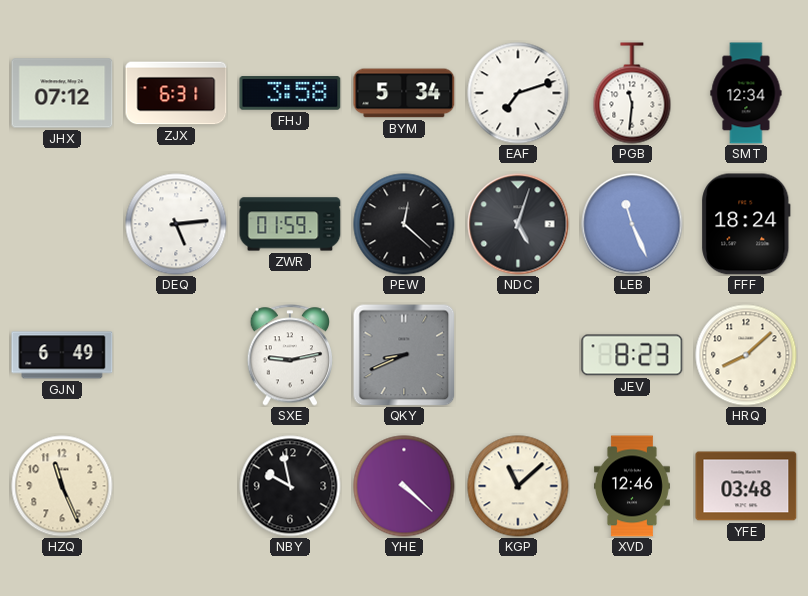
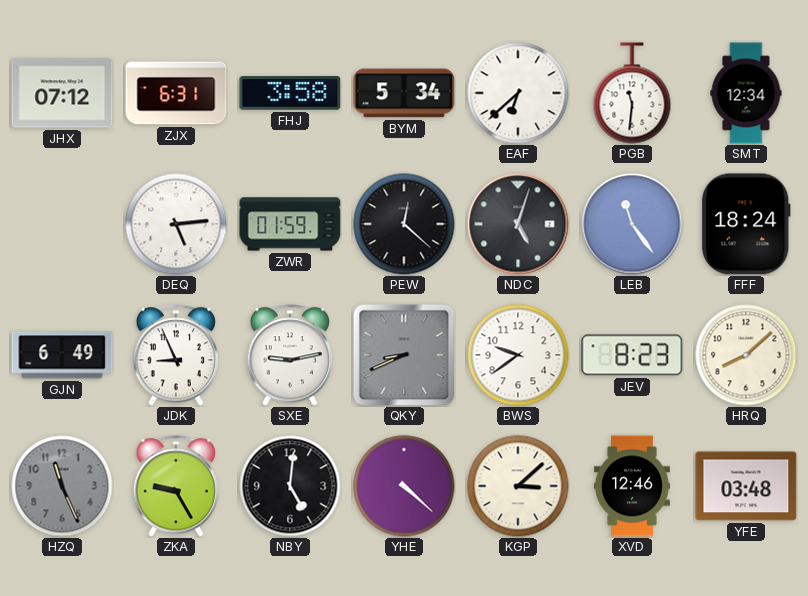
EAF: 7:12 -> 6:38
LEB: 11:26 -> 11:24
JDK: none -> 8:56
BWS: none -> 9:39
HZQ dial: cream -> grey
ZKA: none -> 9:25
NBY: 9:58 -> 5:01
KGP: 11:08 -> 3:08
